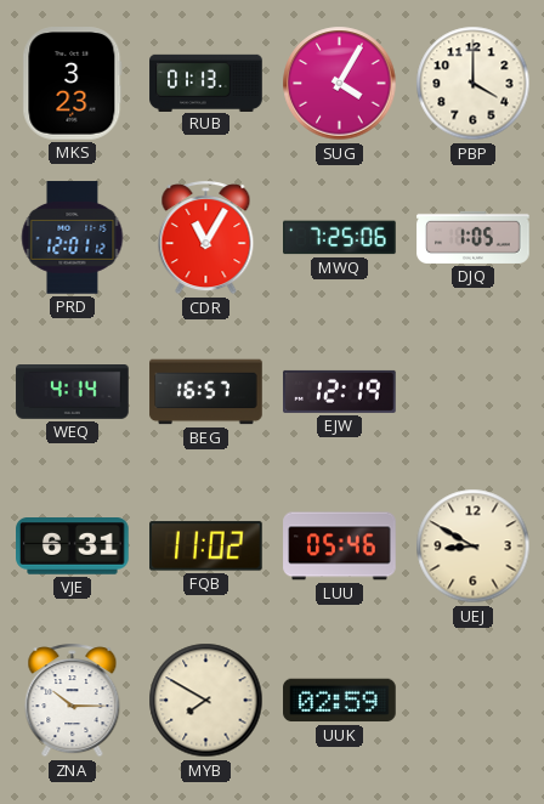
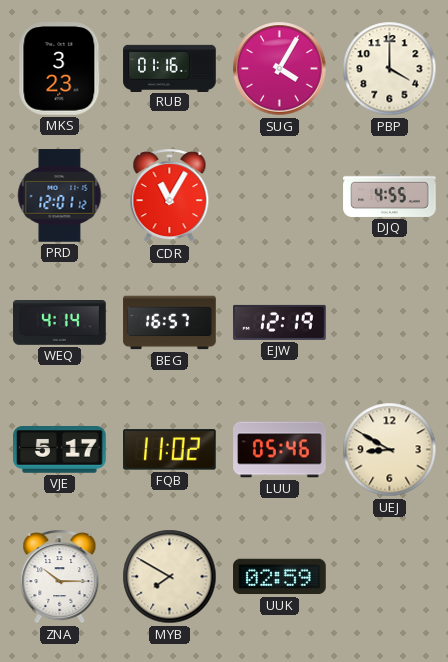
RUB: 01:13 -> 01:16
MWQ: 7:25 -> none
DJQ: 1:05 -> 4:55
VJE: 6:31 -> 5:17
